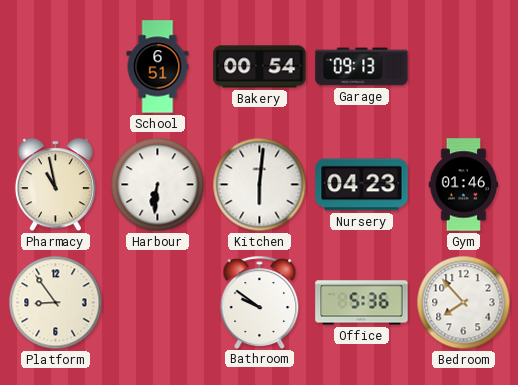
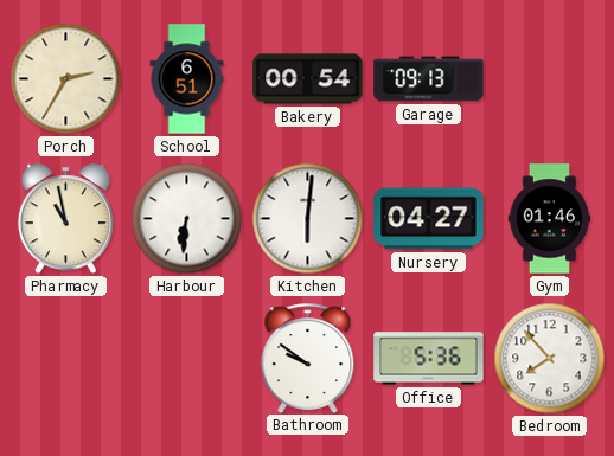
Porch: none -> 2:35
Nursery: 04:23 -> 04:27
Platform: 8:54 -> none
